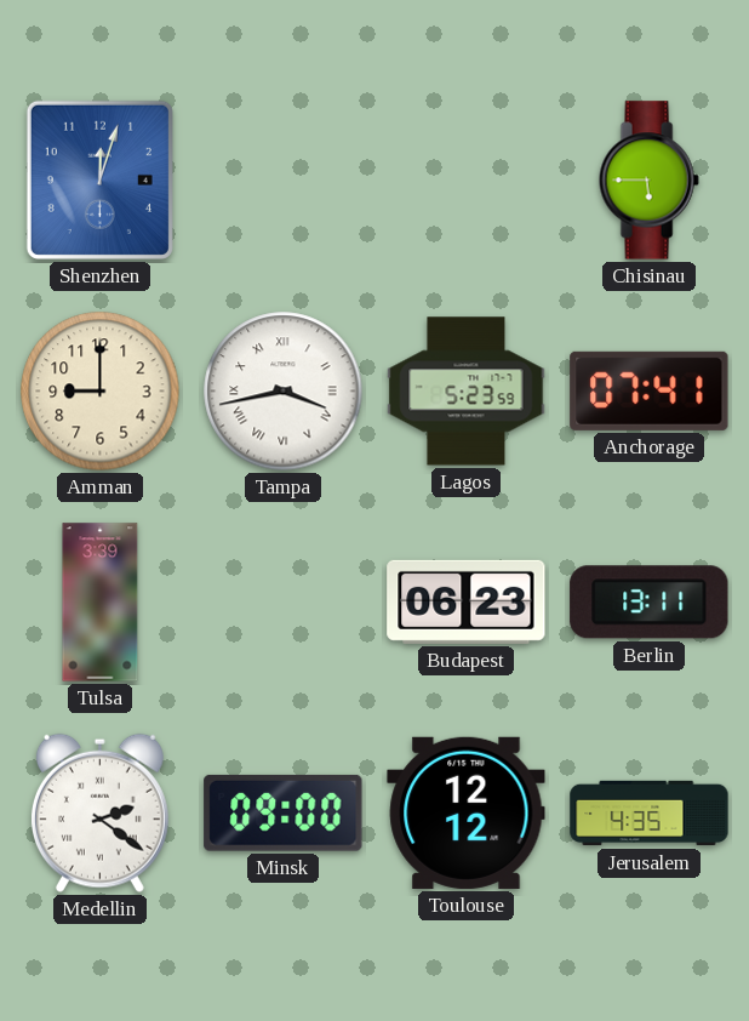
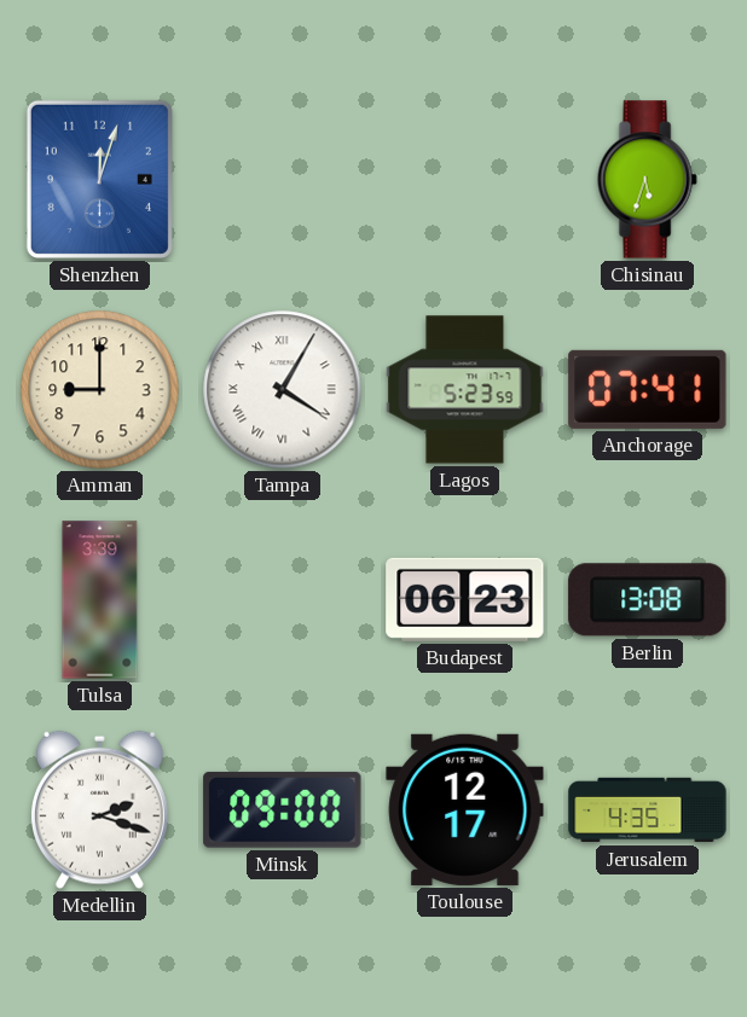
Chisinau: 5:45 -> 5:33
Tampa: 3:43 -> 4:05
Berlin: 13:11 -> 13:08
Medellin: 2:21 -> 2:18
Toulouse: 12:12 -> 12:17
